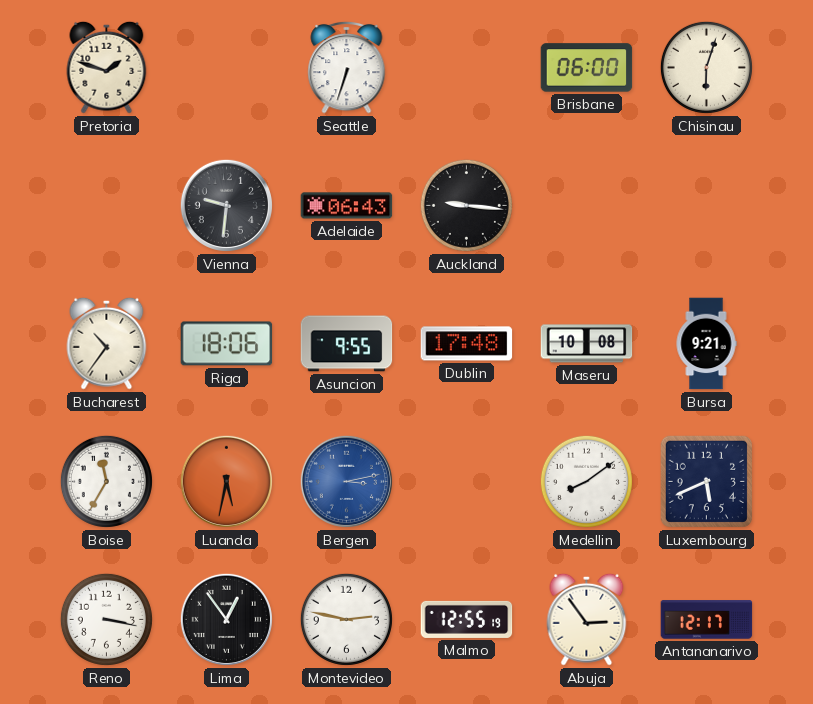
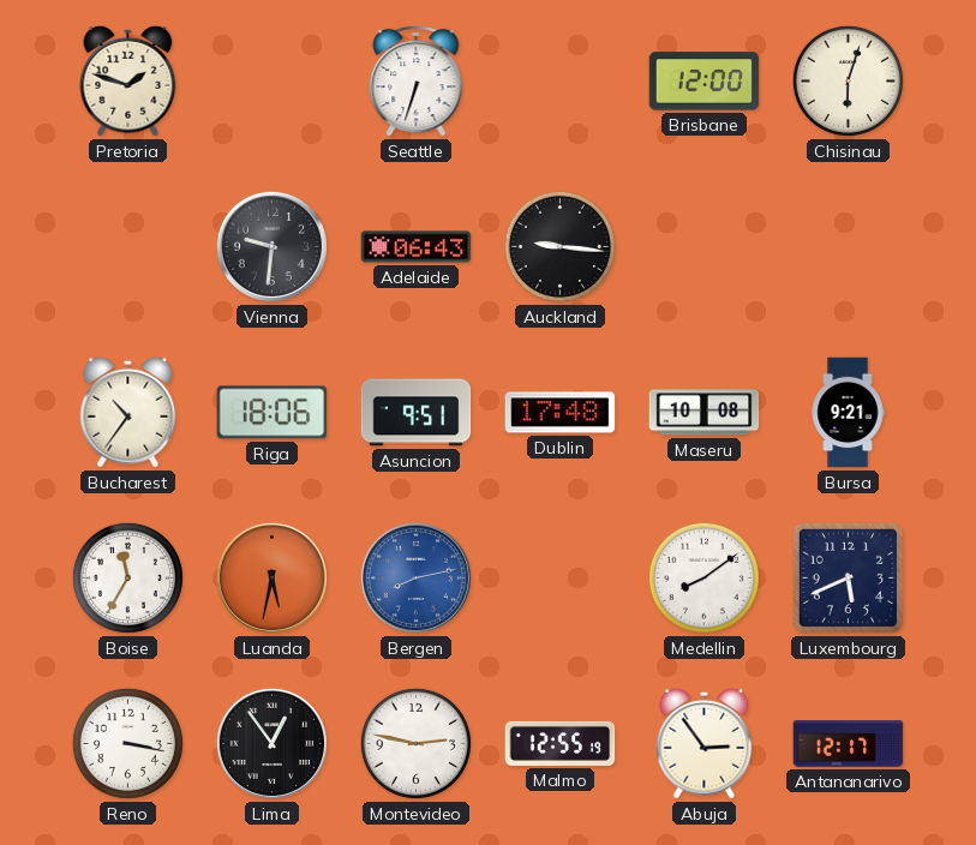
Brisbane: 06:00 -> 12:00
Asuncion: 9:55 -> 9:51
Bergen: 3:13 -> 8:13
